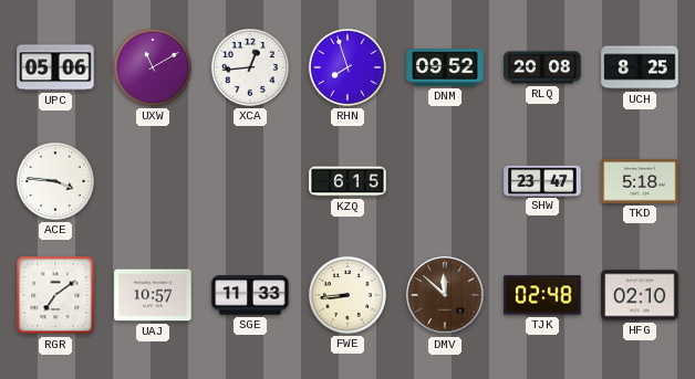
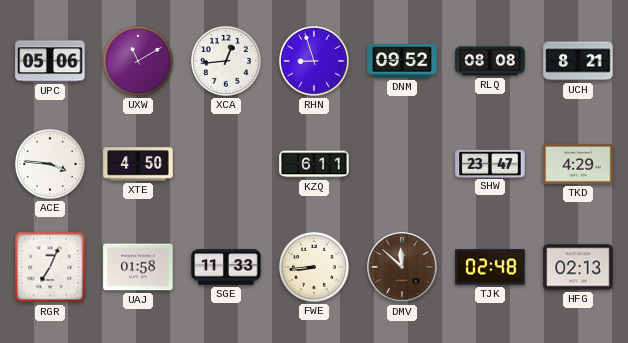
RHN: 7:57 -> 8:57
RLQ: 20:08 -> 08:08
UCH: 8:25 -> 8:21
XTE: none -> 4:50
KZQ: 6:15 -> 6:11
TKD: 5:18 -> 4:29
RGR: 7:09 -> 7:04
UAJ: 10:57 -> 01:58
HFG: 02:10 -> 02:13
